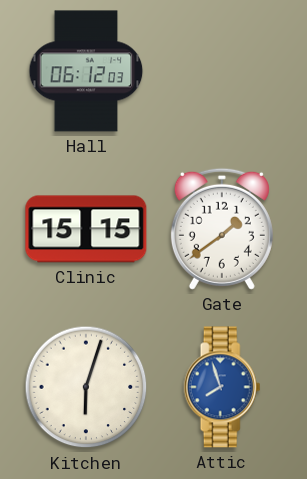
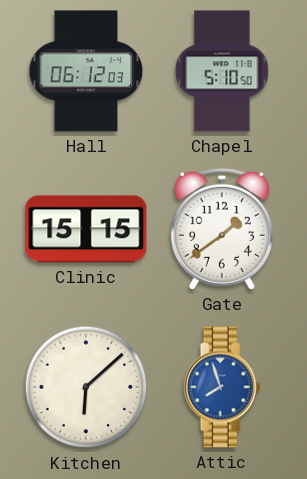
Chapel: none -> 5:10
Kitchen: 6:03 -> 6:08
